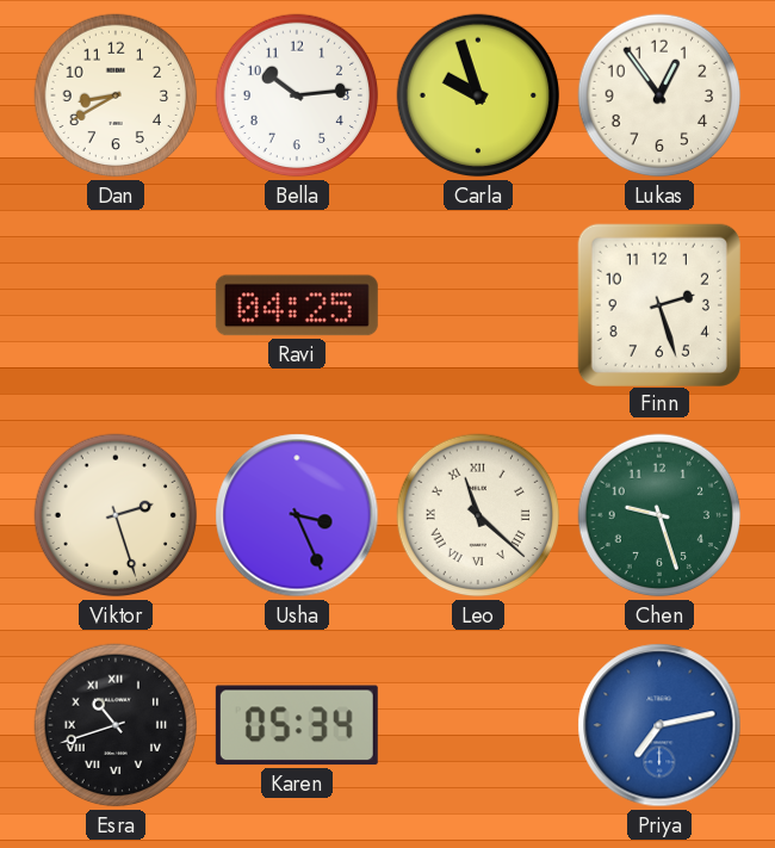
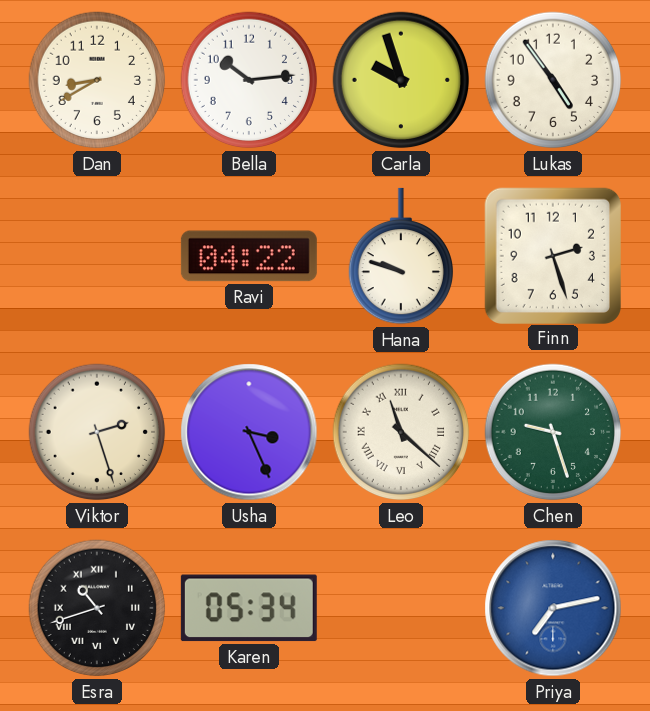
Lukas: 12:54 -> 4:54
Ravi: 04:25 -> 04:22
Hana: none -> 9:48
